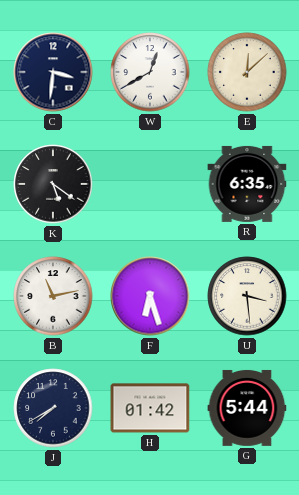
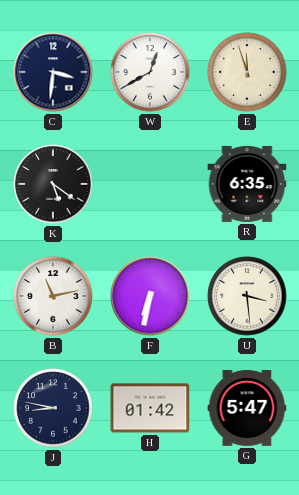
E: 12:08 -> 11:57
F: 6:27 -> 6:32
J: 7:40 -> 8:47
G: 5:44 -> 5:47
